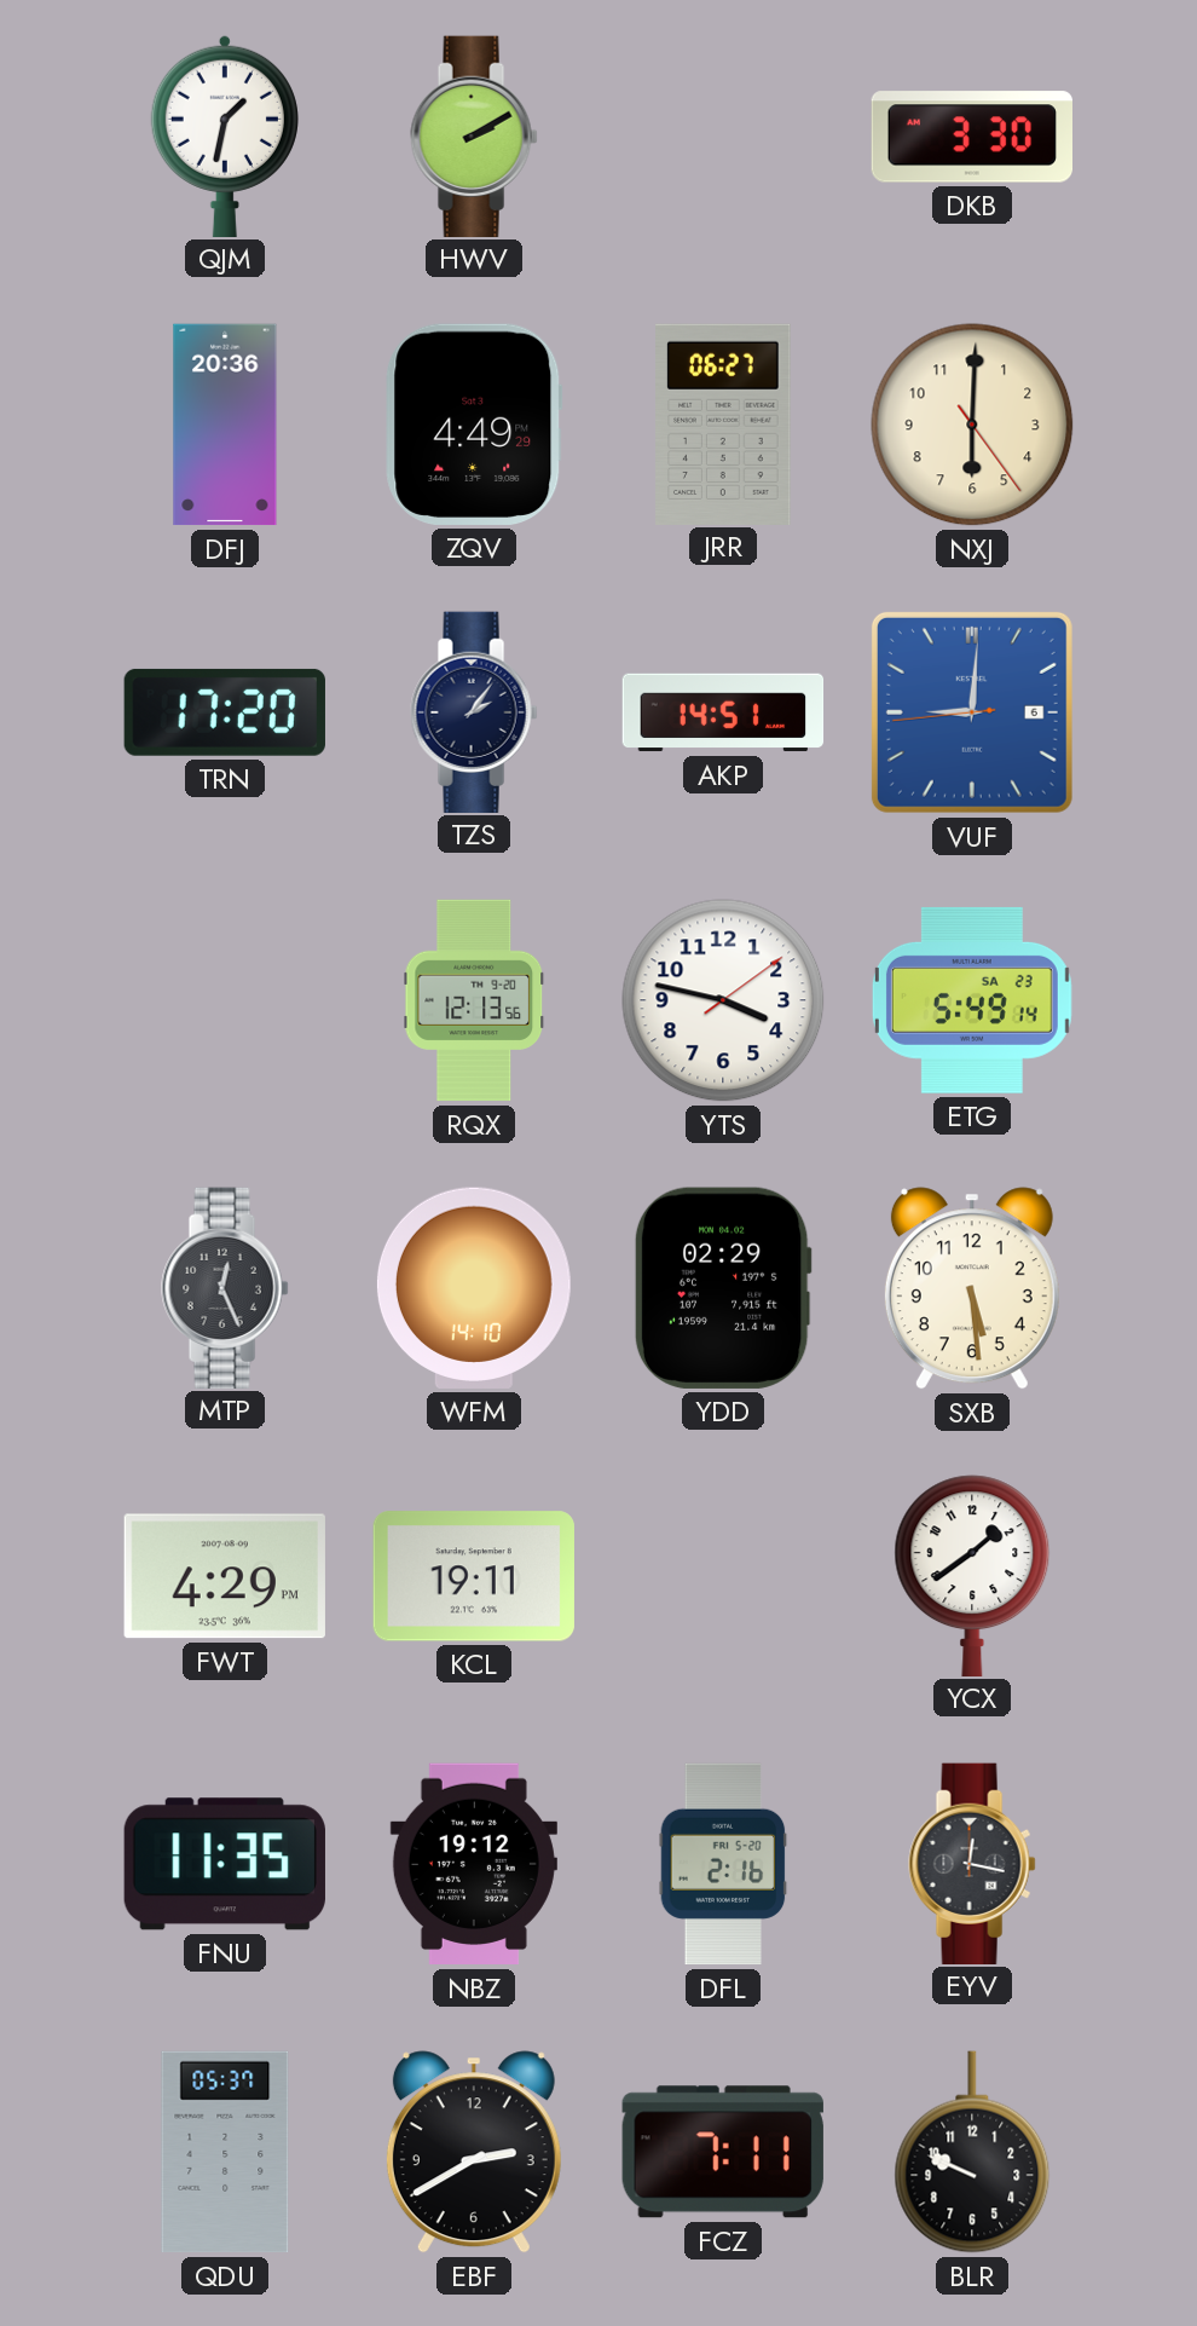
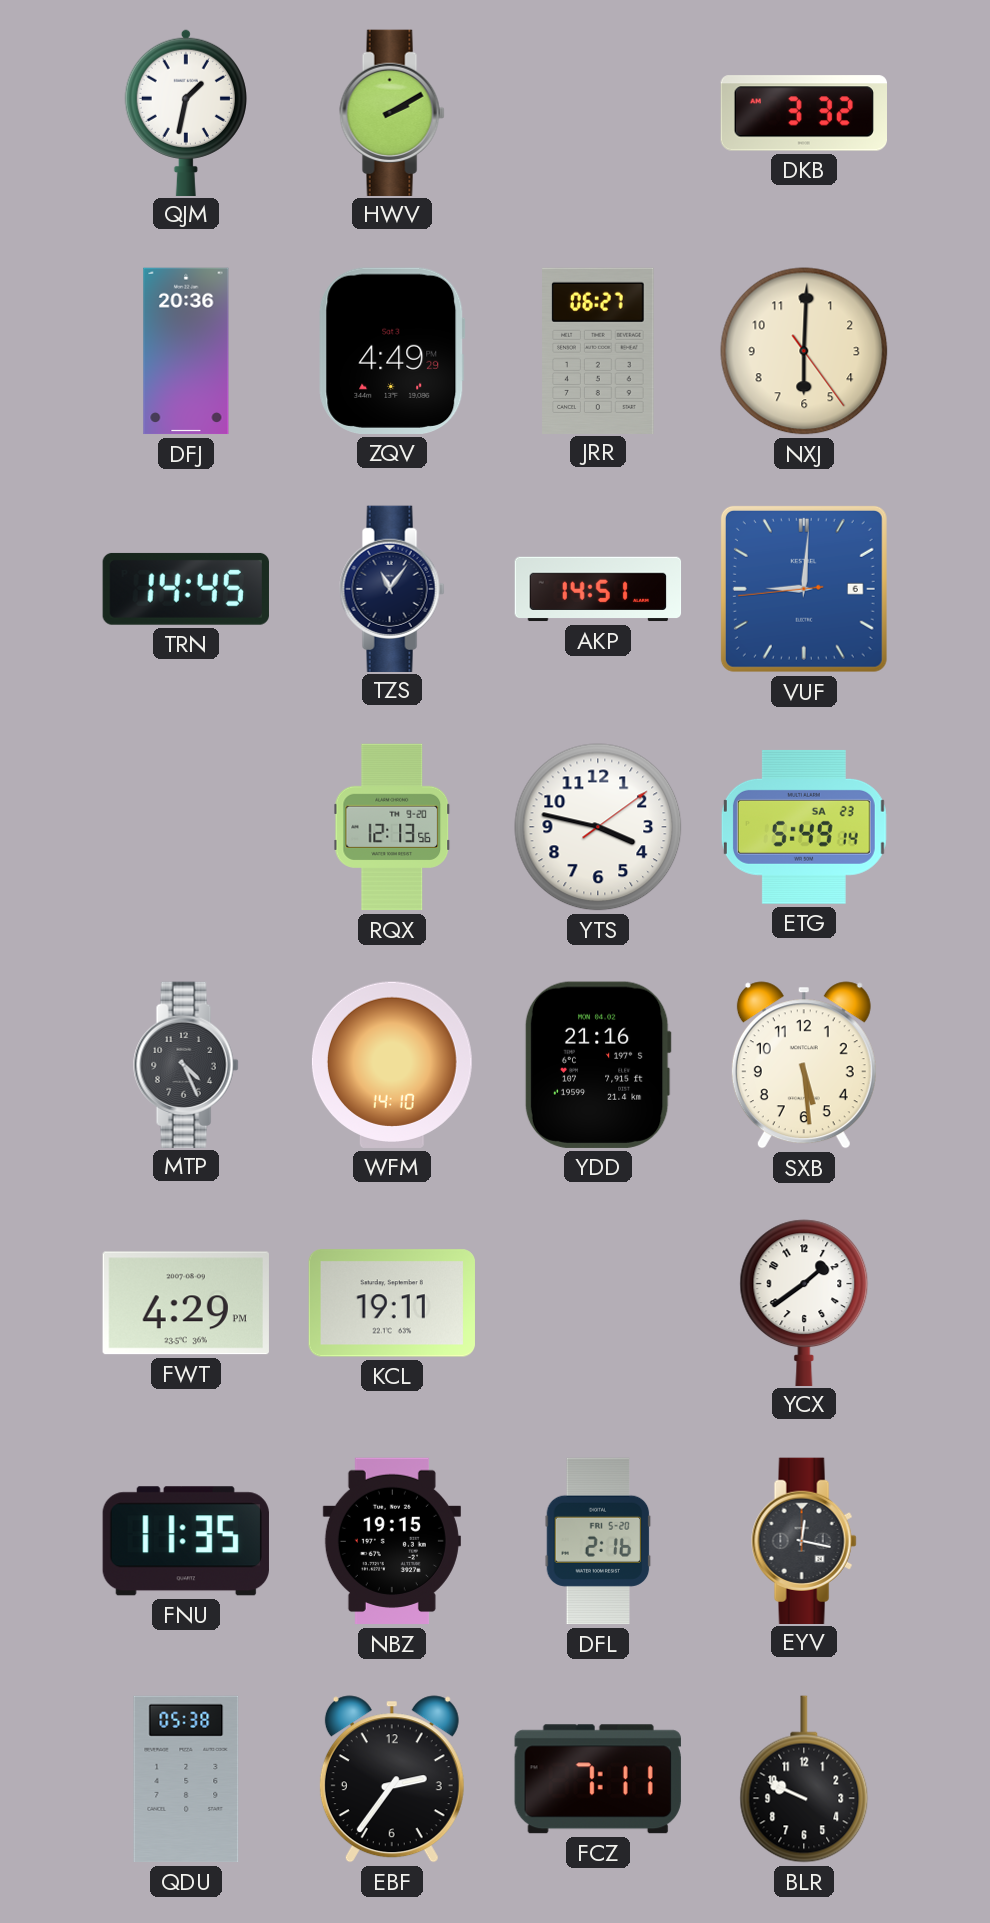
DKB: 3:30 -> 3:32
TRN: 17:20 -> 14:45
TZS: 2:06 -> 11:06
MTP: 12:26 -> 4:26
YDD: 02:29 -> 21:16
NBZ: 19:12 -> 19:15
QDU: 05:37 -> 05:38
EBF: 2:40 -> 2:36
